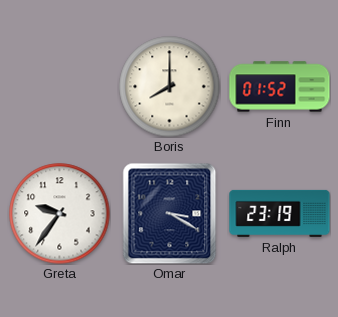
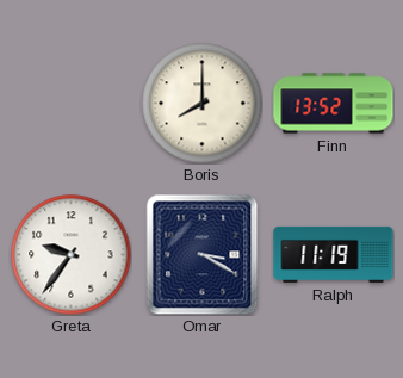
Finn: 01:52 -> 13:52
Ralph: 23:19 -> 11:19
